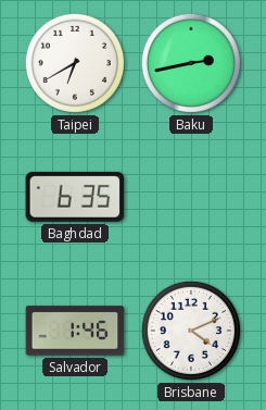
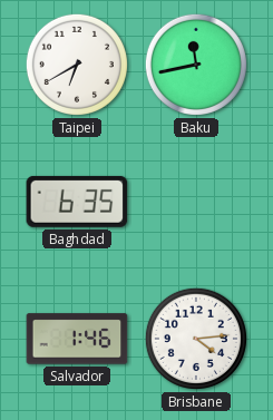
Baku: 2:43 -> 11:43
Brisbane: 4:11 -> 4:14
